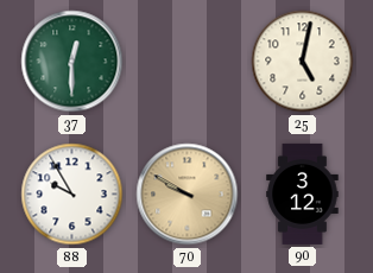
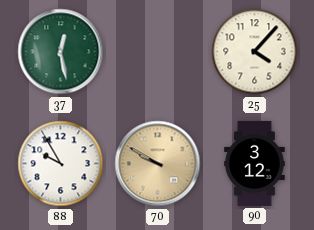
37: 12:30 -> 12:28
25: 5:02 -> 4:07
